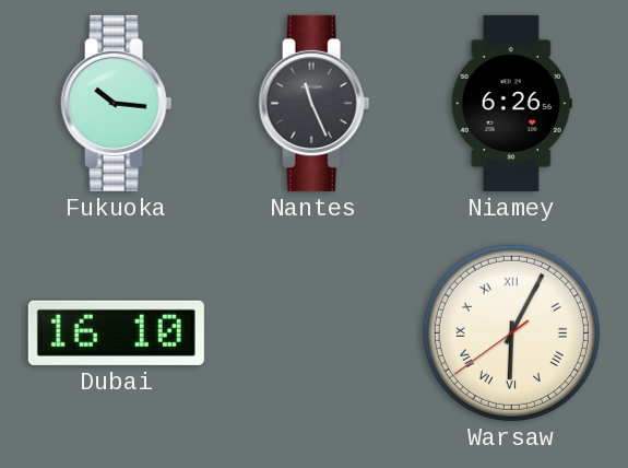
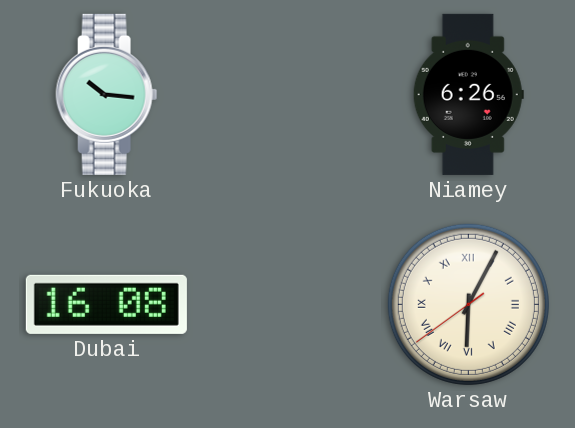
Nantes: 11:26 -> none
Dubai: 16:10 -> 16:08
